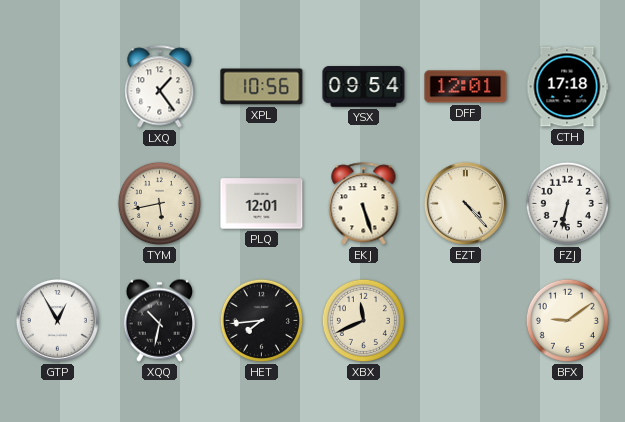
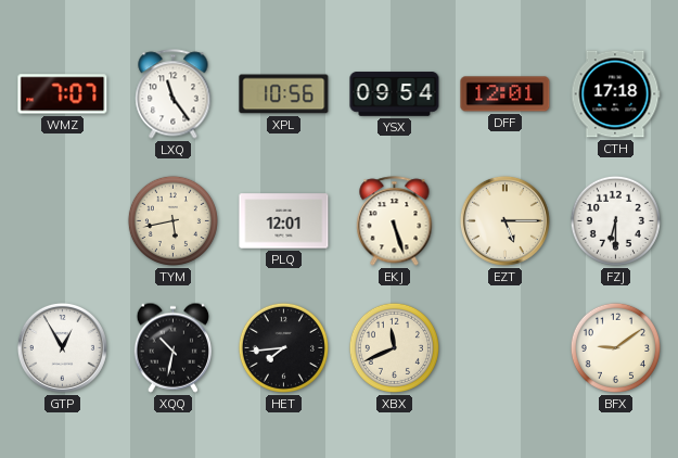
WMZ: none -> 7:07
LXQ: 1:24 -> 11:24
EZT: 4:23 -> 5:15
FZJ: 6:32 -> 6:30
